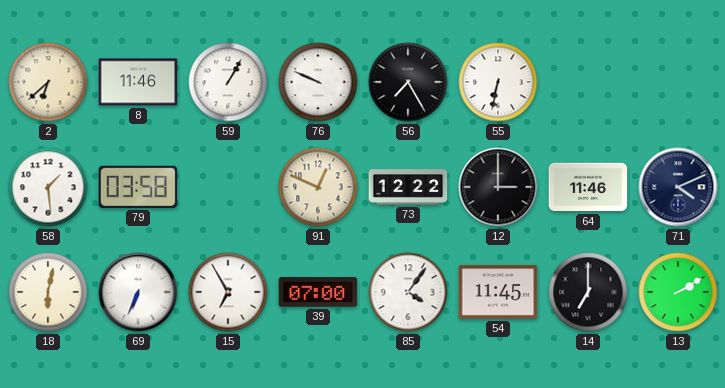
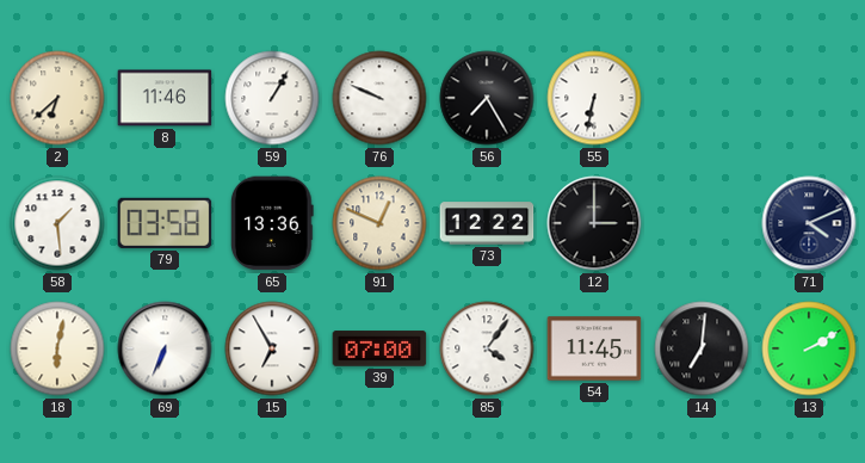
65: none -> 13:36
64: 11:46 -> none
14: 7:00 -> 7:01
